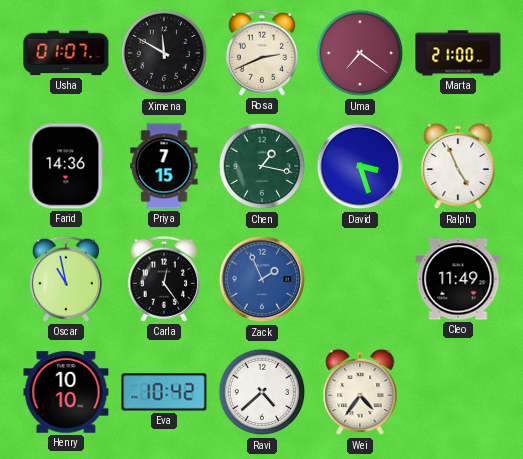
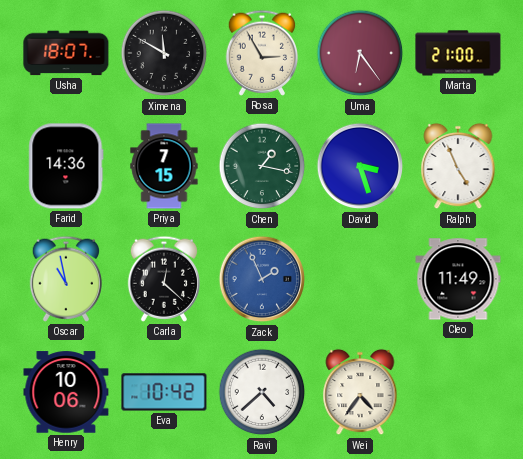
Usha: 01:07 -> 18:07
Rosa: 2:41 -> 2:55
Uma: 7:21 -> 6:24
Carla: 12:24 -> 12:22
Henry: 10:10 -> 10:06
